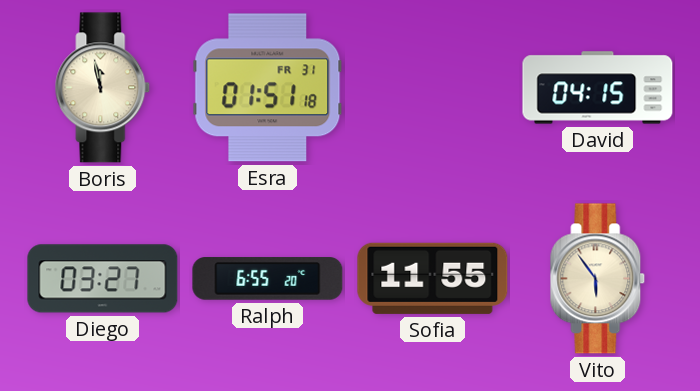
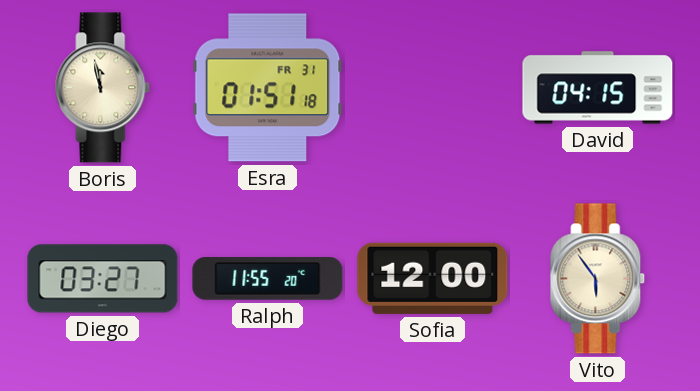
Ralph: 6:55 -> 11:55
Sofia: 11:55 -> 12:00
